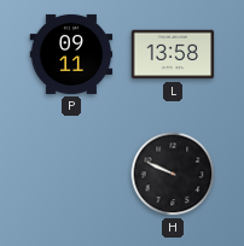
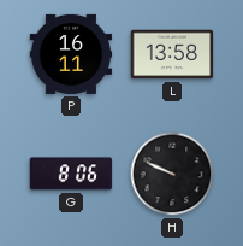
P: 09:11 -> 16:11
G: none -> 8:06
